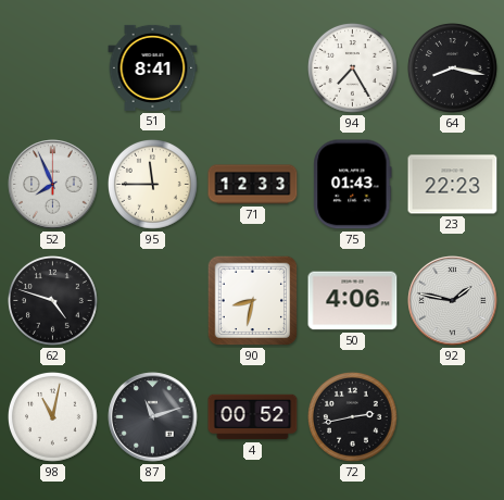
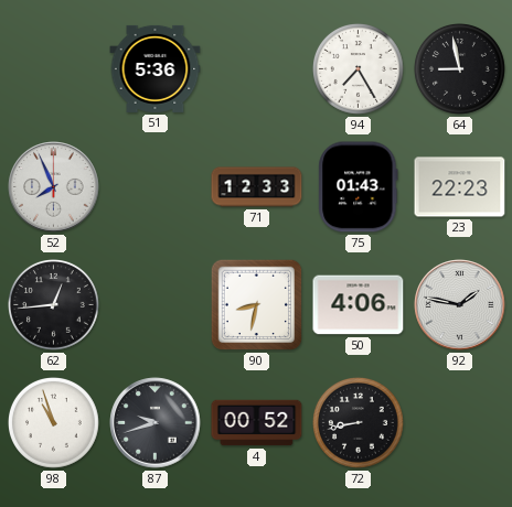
51: 8:41 -> 5:36
64: 8:17 -> 8:58
95: 11:45 -> none
62: 4:48 -> 12:44
98: 11:02 -> 10:57
87: 11:12 -> 9:42
72: 2:43 -> 8:43
